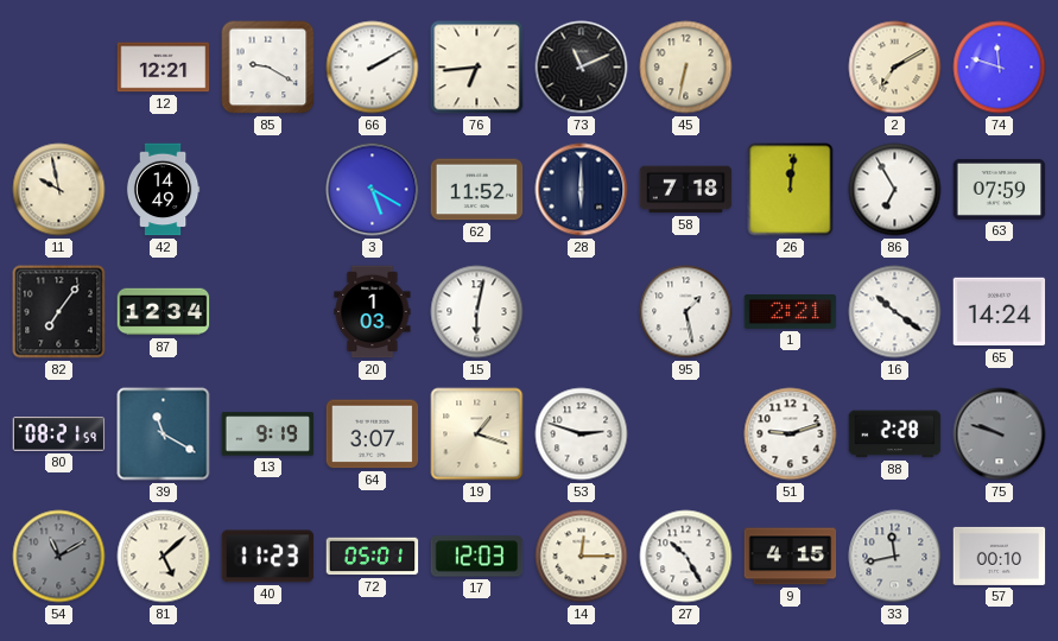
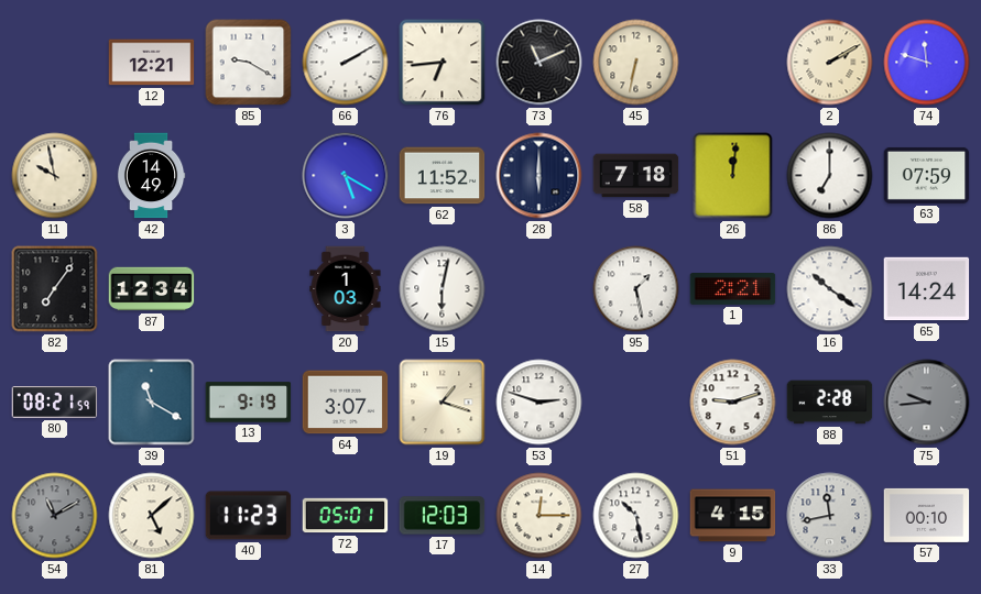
2: 7:10 -> 2:10
86: 6:55 -> 7:00
75: 9:48 -> 9:44
27: 10:25 -> 10:28
